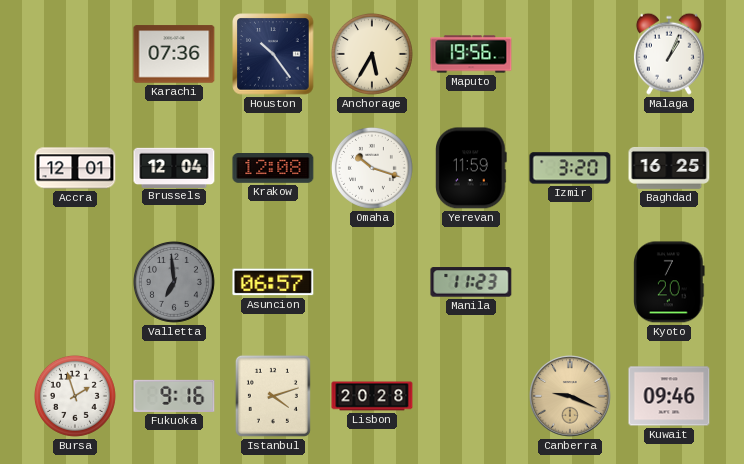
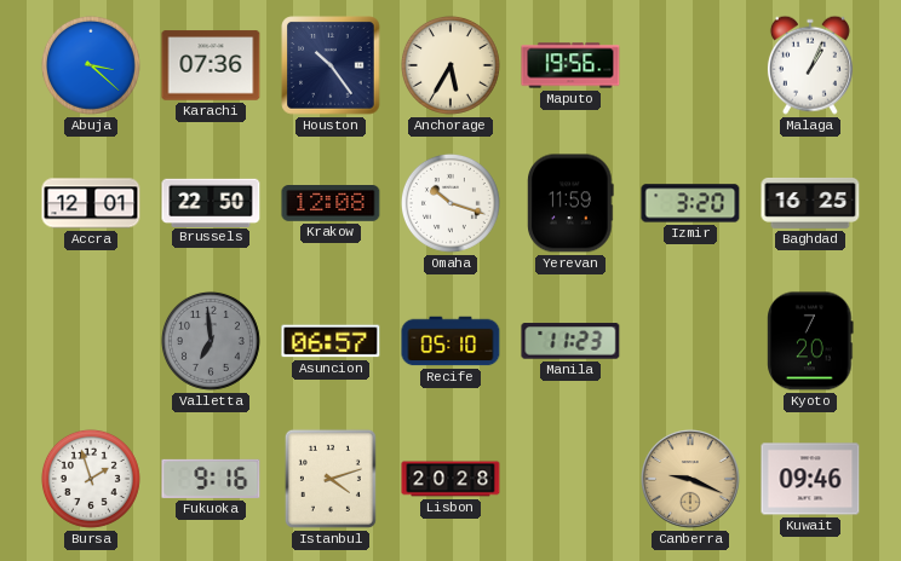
Abuja: none -> 3:22
Brussels: 12:04 -> 22:50
Recife: none -> 05:10
